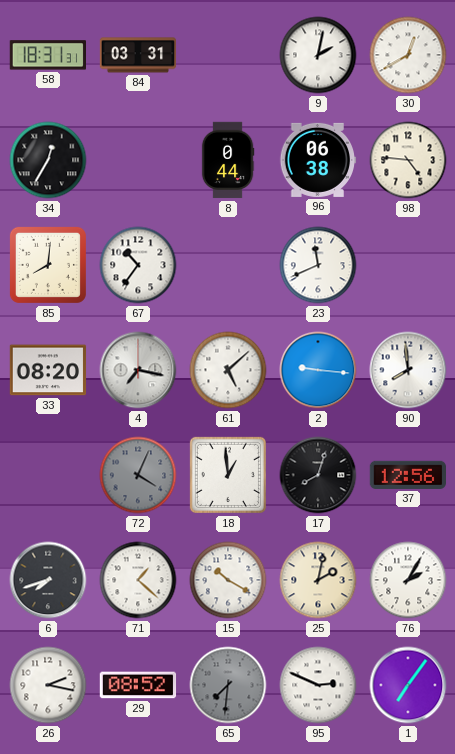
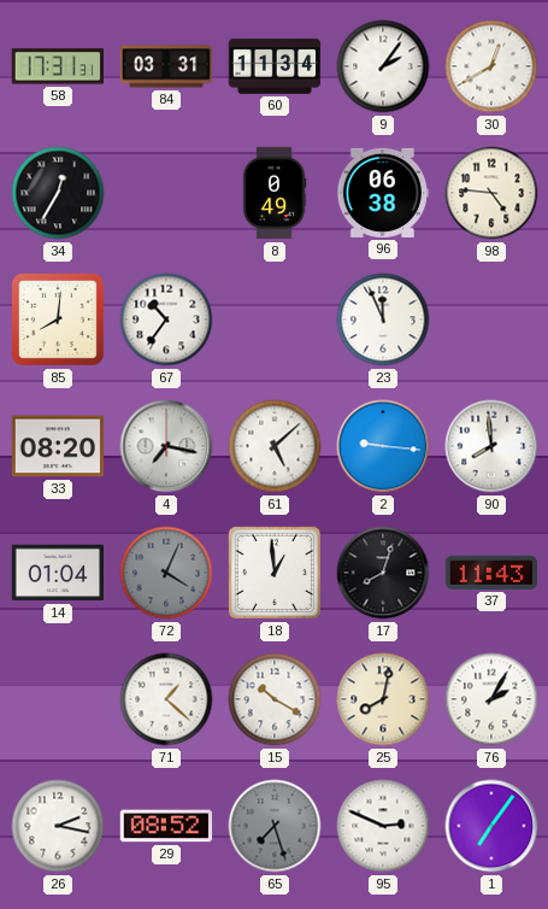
58: 18:31 -> 17:31
60: none -> 11:34
9: 2:02 -> 2:06
8: 0:44 -> 0:49
23: 11:41 -> 11:56
14: none -> 01:04
37: 12:56 -> 11:43
6: 7:42 -> none
25: 2:02 -> 8:02
65: 7:31 -> 7:27
